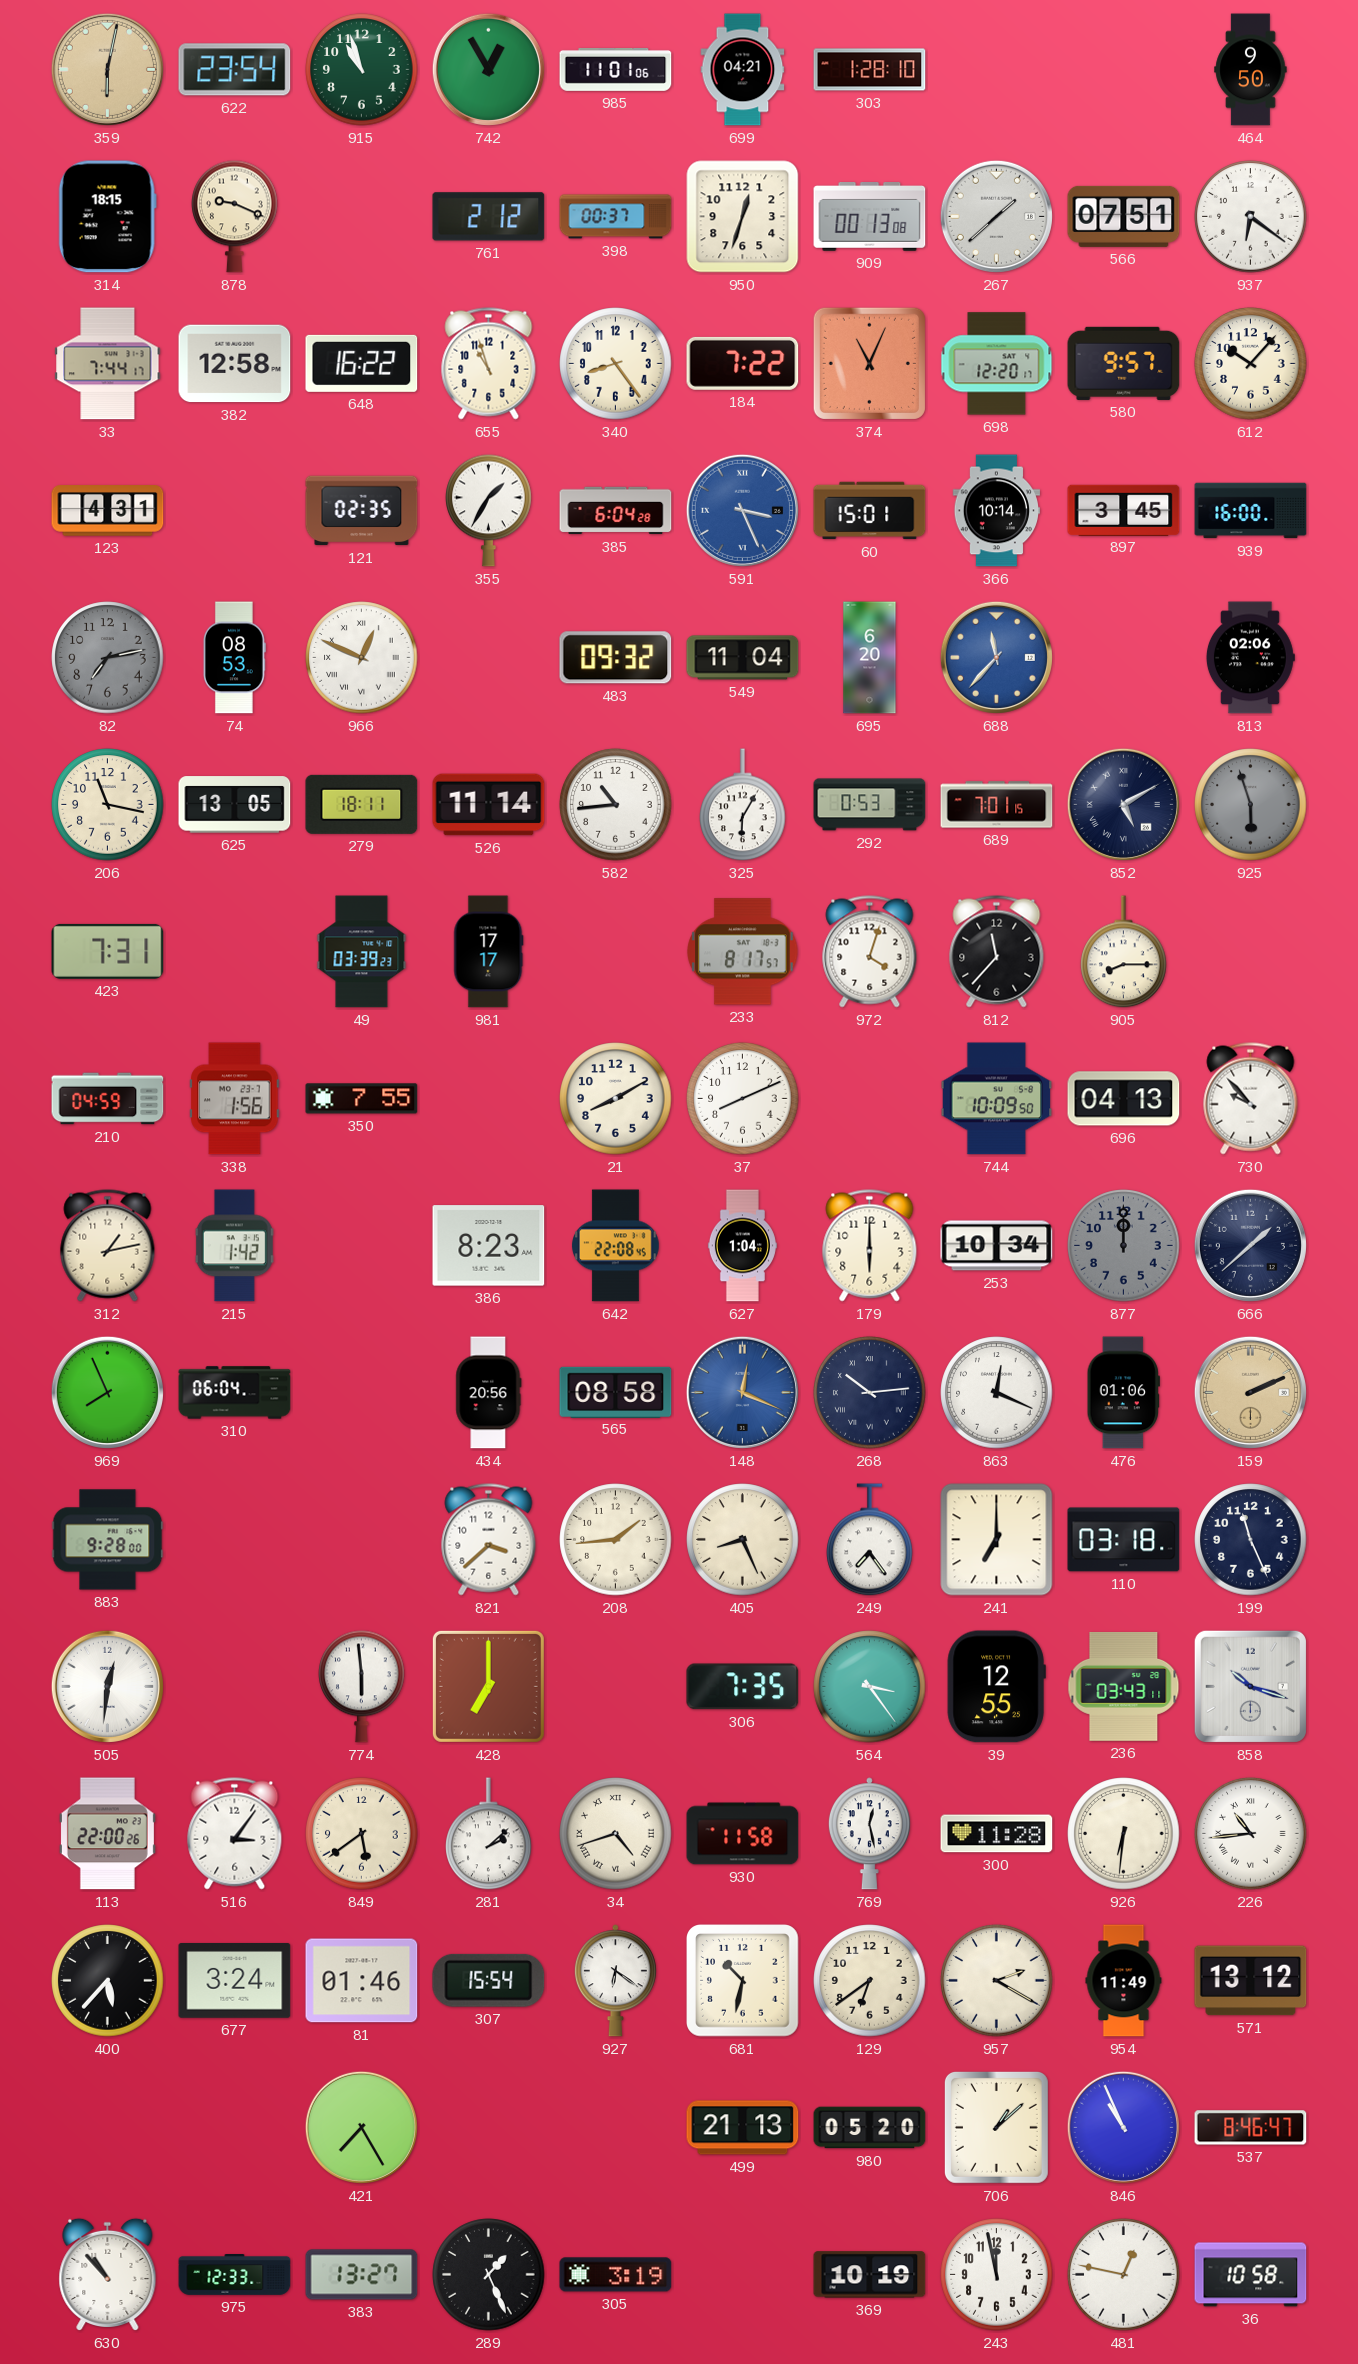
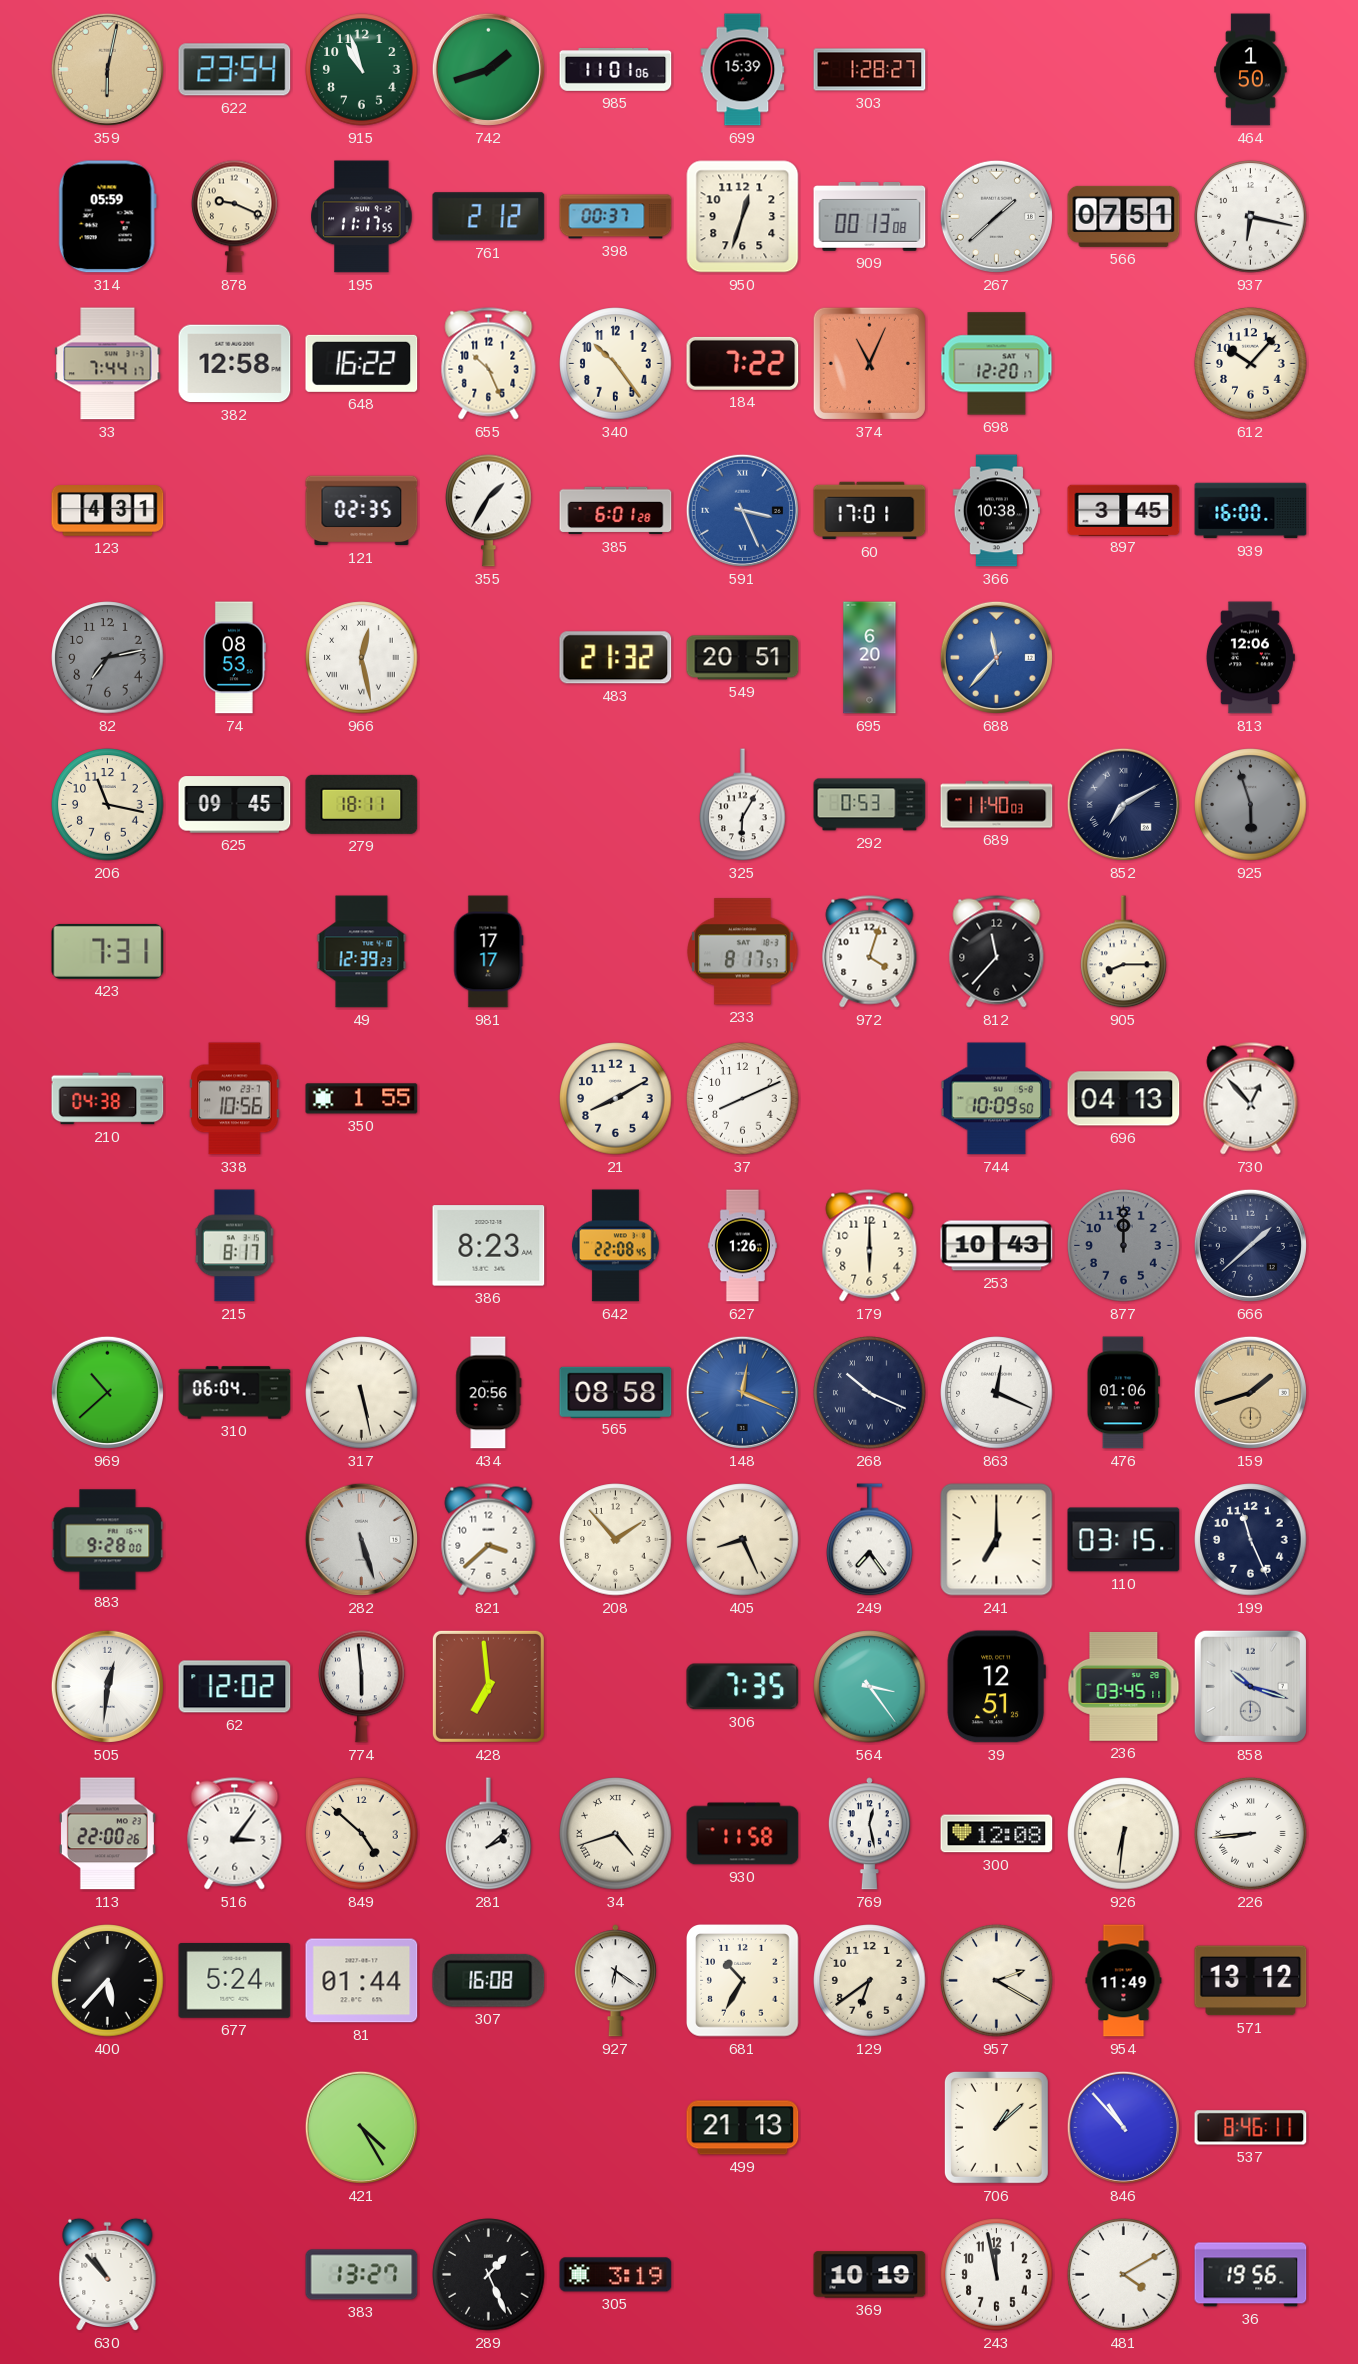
742: 12:55 -> 1:42
699: 04:21 -> 15:39
303: 1:28:10 -> 1:28:27
464: 9:50 -> 1:50
314: 18:15 -> 05:59
195: none -> 11:17
937: 6:21 -> 6:17
655: 10:57 -> 10:26
340: 8:24 -> 10:24
580: 9:57 -> none
385: 6:04 -> 6:01
60: 15:01 -> 17:01
366: 10:14 -> 10:38
966: 12:49 -> 12:28
483: 09:32 -> 21:32
549: 11:04 -> 20:51
813: 02:06 -> 12:06
625: 13:05 -> 09:45
526: 11:14 -> none
582: 10:44 -> none
689: 7:01 -> 11:40
852: 5:10 -> 7:10
49: 03:39 -> 12:39
210: 04:59 -> 04:38
338: 1:56 -> 10:56
350: 7:55 -> 1:55
730: 9:53 -> 12:53
312: 1:13 -> none
215: 1:42 -> 8:17
627: 1:04 -> 1:26
253: 10:34 -> 10:43
969: 7:56 -> 10:38
317: none -> 5:28
268: 10:14 -> 10:19
159: 2:11 -> 1:42
282: none -> 5:27
208: 1:44 -> 1:53
110: 03:18 -> 03:15
62: none -> 12:02
428: 7:00 -> 6:59
39: 12:55 -> 12:51
236: 03:43 -> 03:45
849: 5:39 -> 4:52
300: 11:28 -> 12:08
226: 10:44 -> 8:44
677: 3:24 -> 5:24
81: 01:46 -> 01:44
307: 15:54 -> 16:08
681: 10:32 -> 10:35
421: 7:25 -> 4:25
980: 05:20 -> none
846: 10:56 -> 10:53
537: 8:46:47 -> 8:46:11
975: 12:33 -> none
481: 12:47 -> 4:10
36: 10:58 -> 19:56
